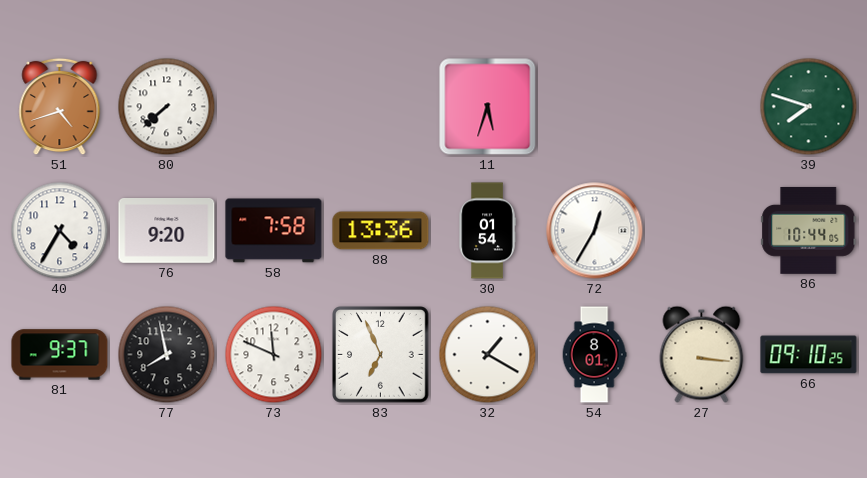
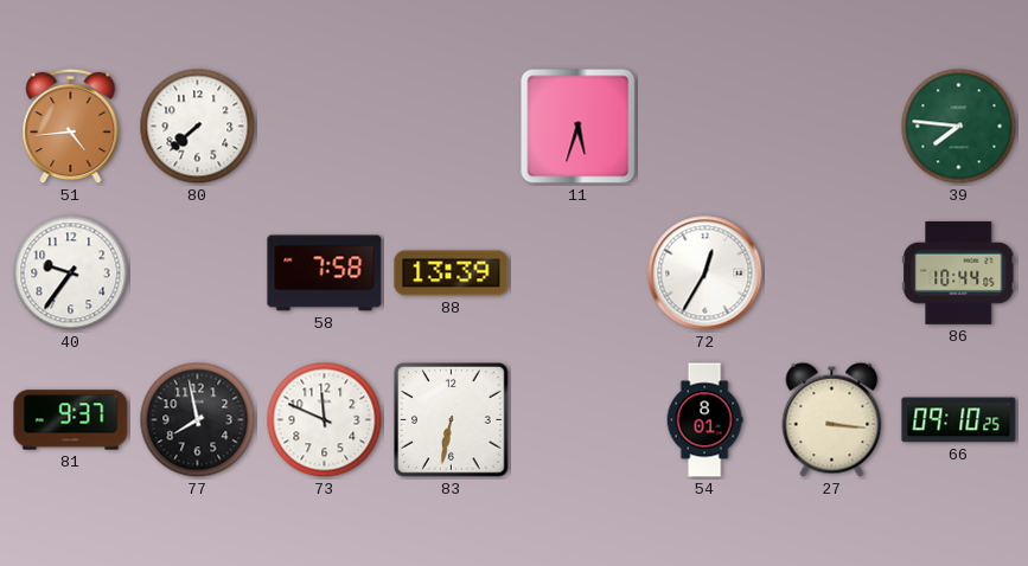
51: 4:42 -> 4:44
39: 7:48 -> 7:46
40: 4:35 -> 9:36
76: 9:20 -> none
88: 13:36 -> 13:39
30: 01:54 -> none
83: 6:56 -> 6:32
32: 1:20 -> none
